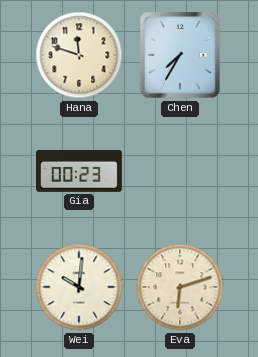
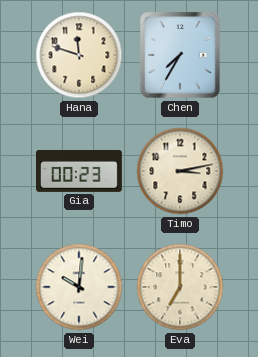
Timo: none -> 3:13
Eva: 6:12 -> 7:00
